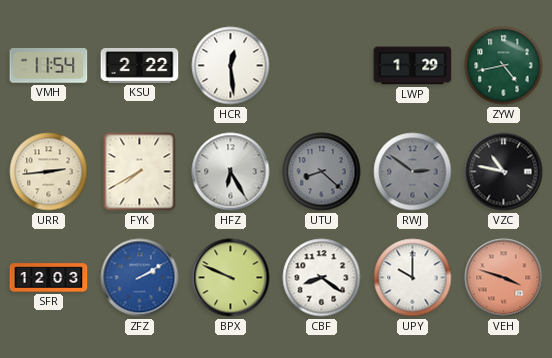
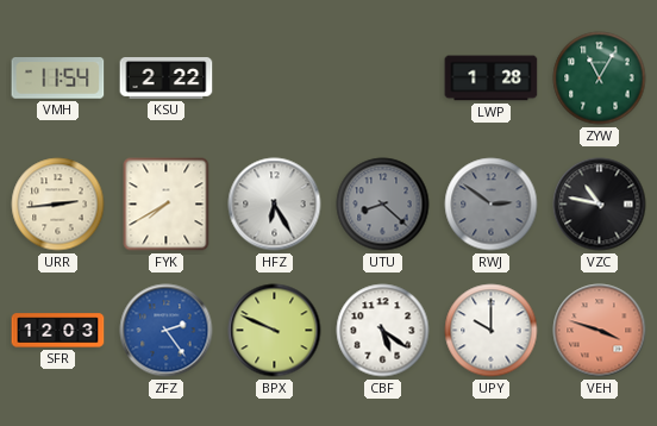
HCR: 12:29 -> none
LWP: 1:29 -> 1:28
ZYW: 4:43 -> 11:05
ZFZ: 2:10 -> 2:24
CBF: 8:21 -> 5:21
